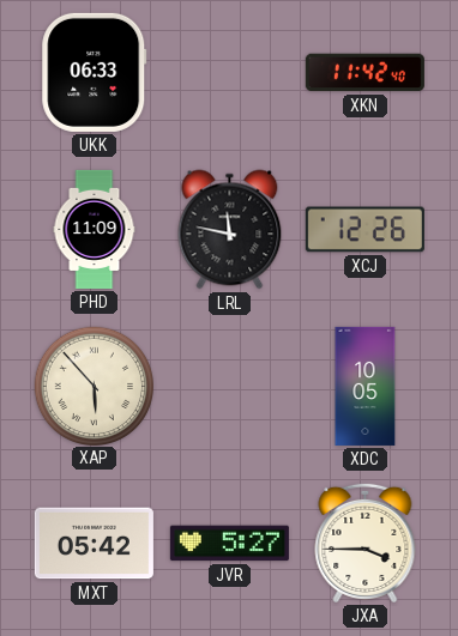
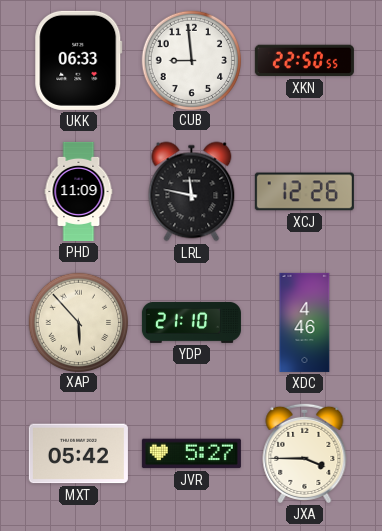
CUB: none -> 8:59
XKN: 11:42 -> 22:50
YDP: none -> 21:10
XDC: 10:05 -> 4:46
